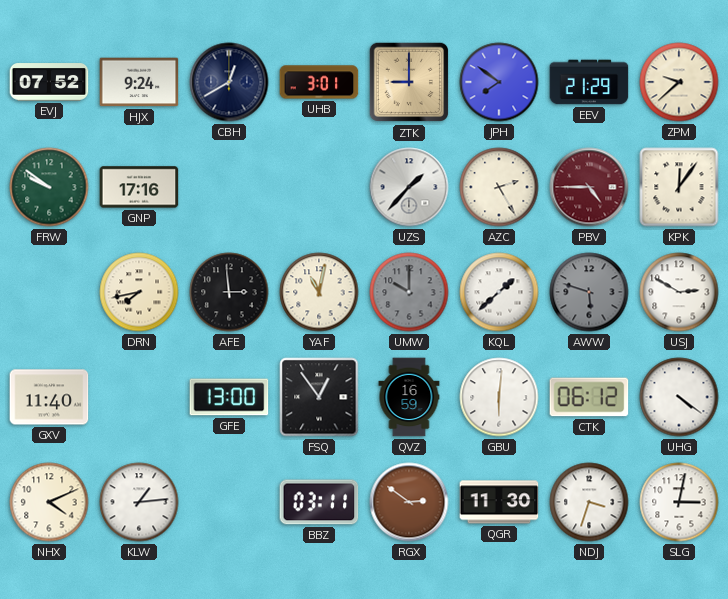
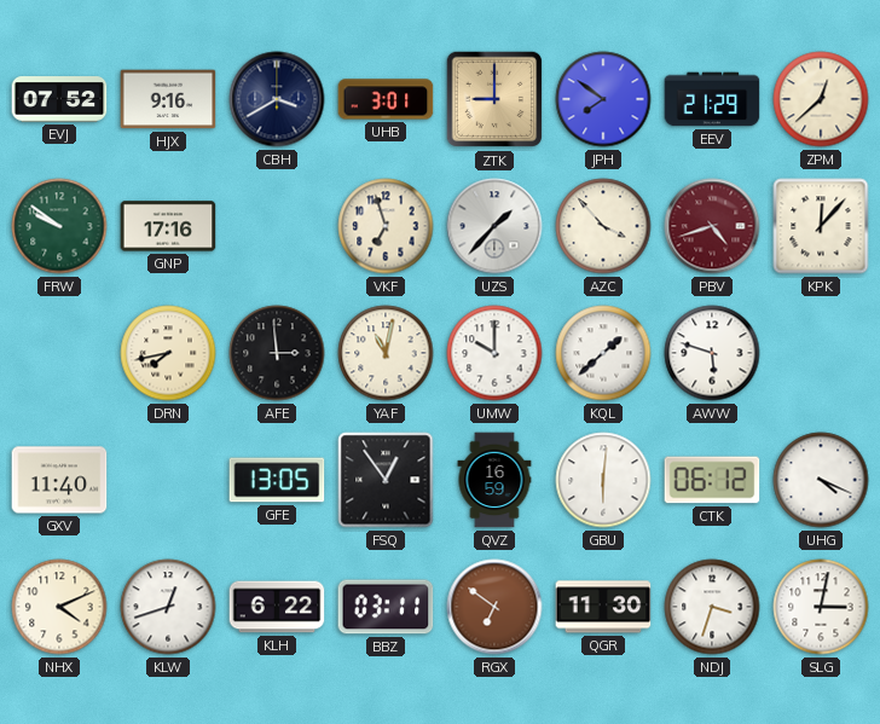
HJX: 9:24 -> 9:16
CBH: 12:40 -> 3:40
ZPM: 9:38 -> 12:38
VKF: none -> 6:57
AZC: 2:25 -> 3:53
PBV: 4:45 -> 4:42
KPK: 12:06 -> 12:07
UMW dial: grey -> white
AWW dial: grey -> white
USJ: 2:50 -> none
GFE: 13:00 -> 13:05
UHG: 4:21 -> 4:19
KLW: 1:14 -> 12:42
KLH: none -> 6:22
RGX: 2:51 -> 6:51
